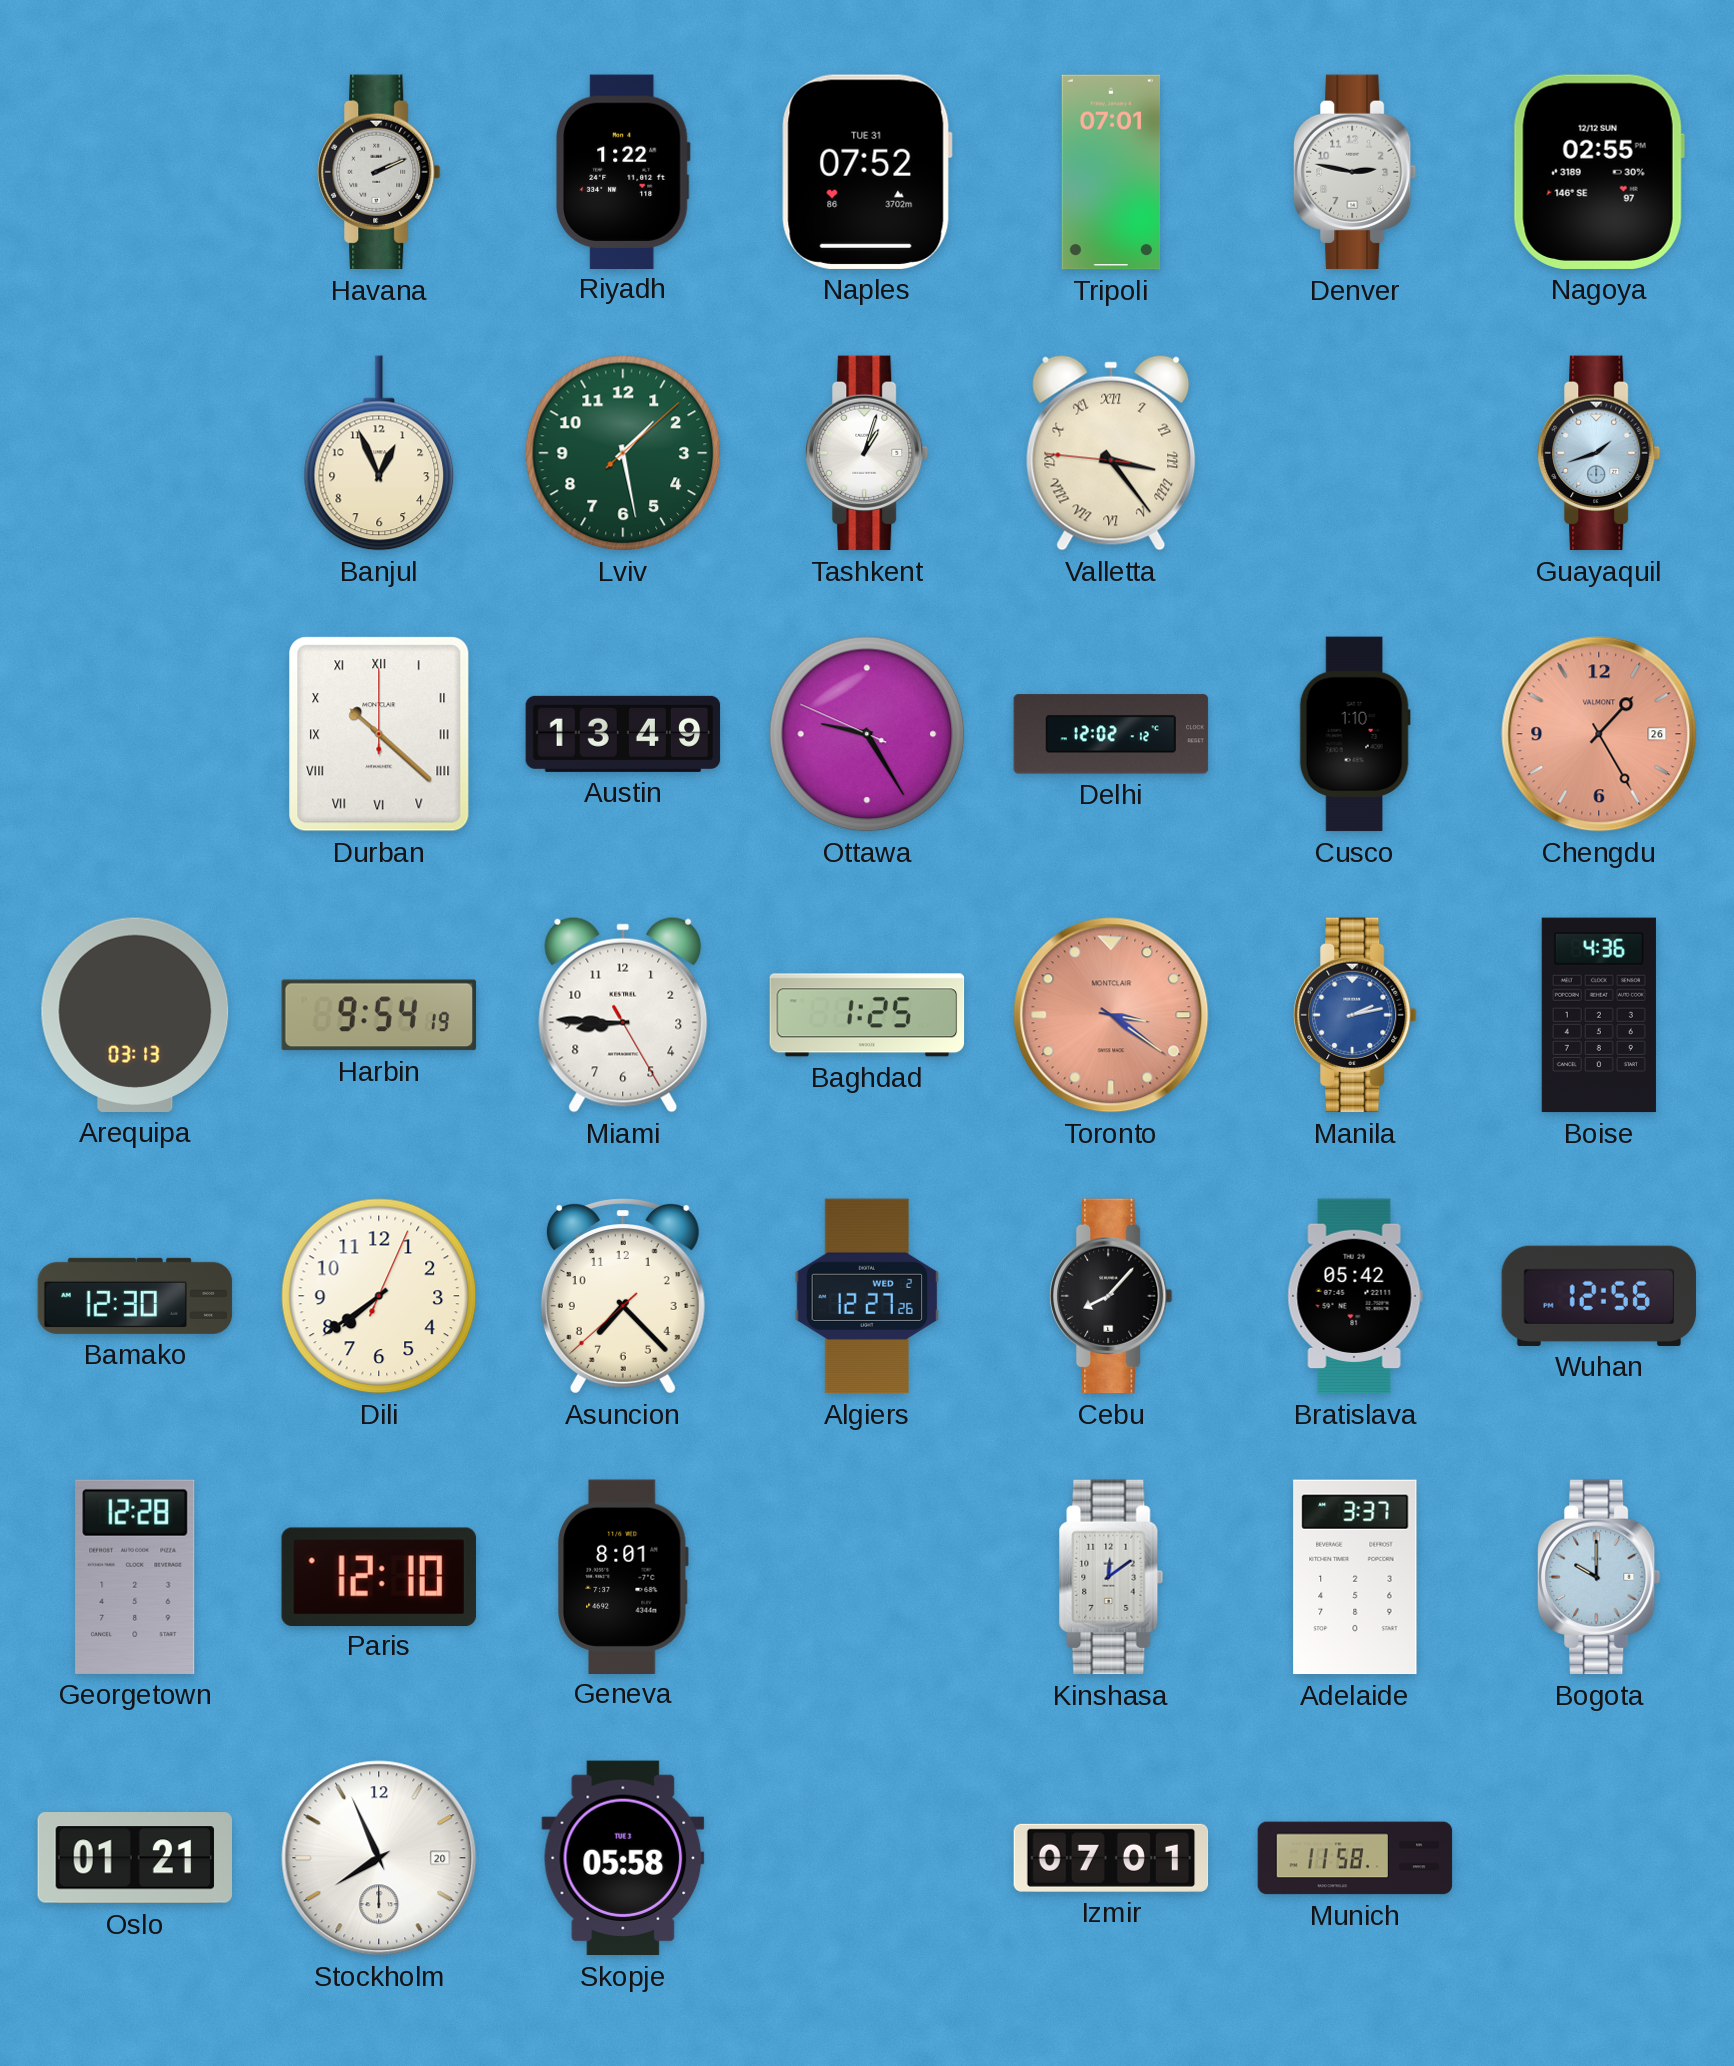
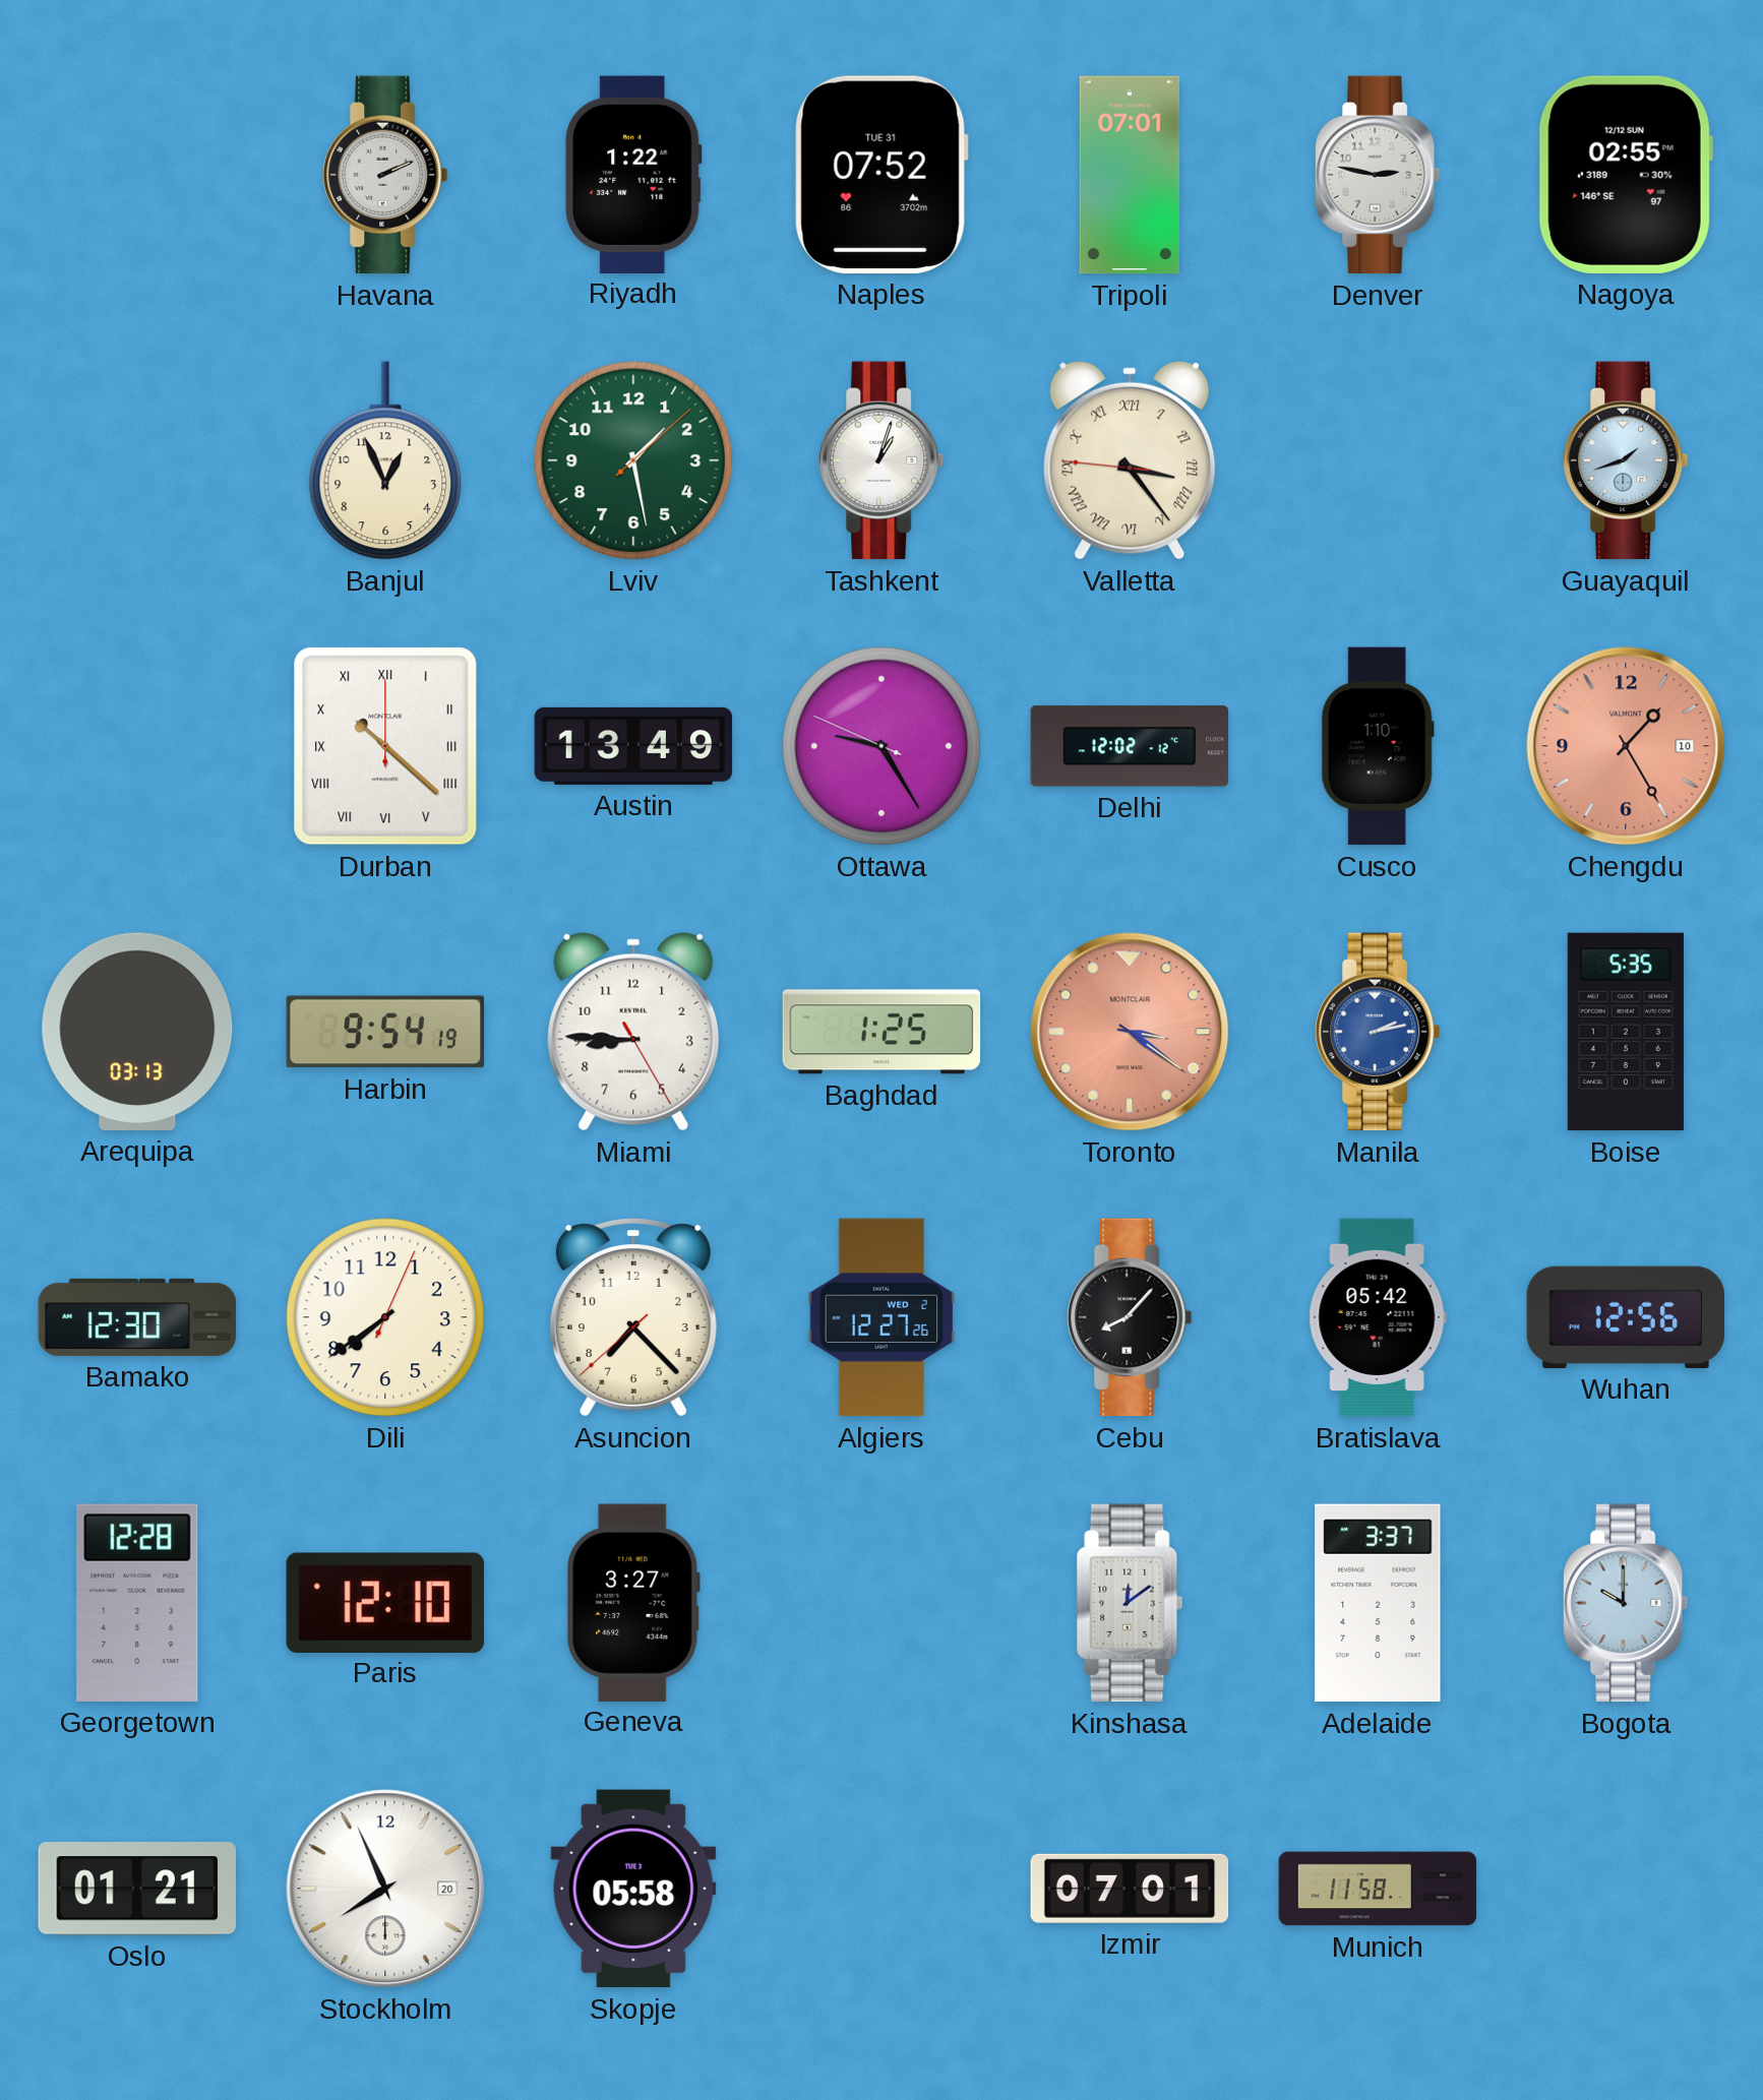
Chengdu date: 26 -> 10
Boise: 4:36 -> 5:35
Geneva: 8:01 -> 3:27
